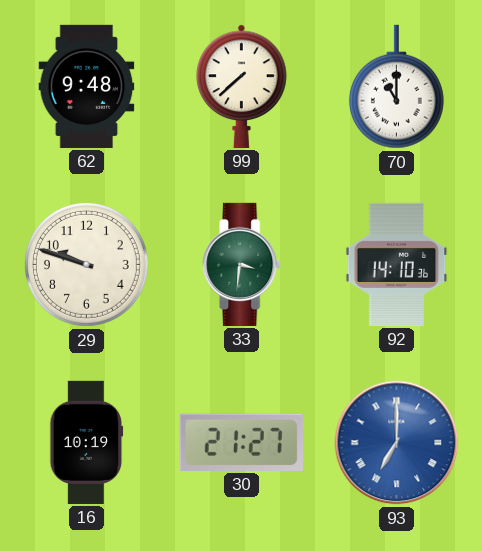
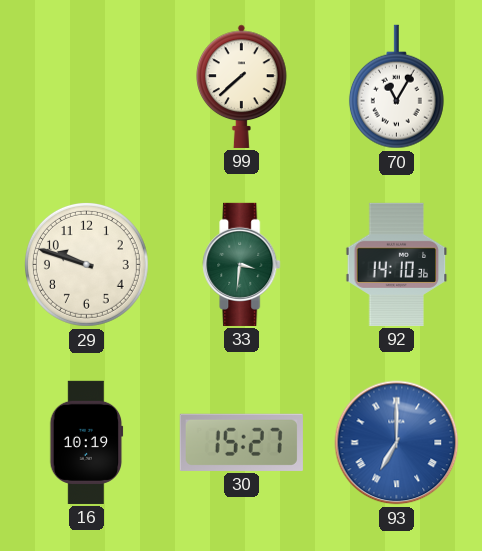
62: 9:48 -> none
70: 11:00 -> 11:05
30: 21:27 -> 15:27
